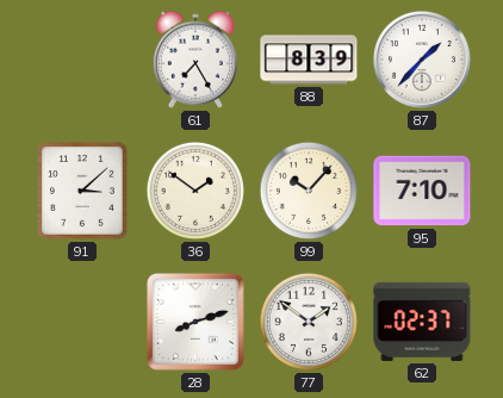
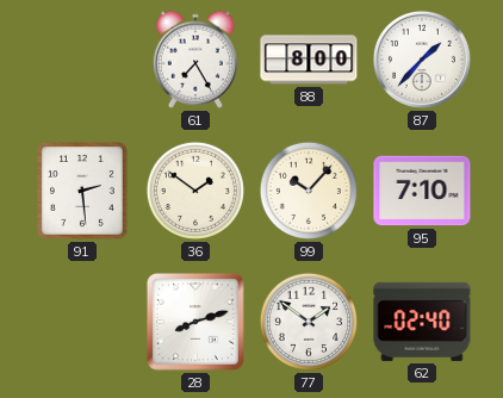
88: 8:39 -> 8:00
91: 3:08 -> 2:29
62: 02:37 -> 02:40
